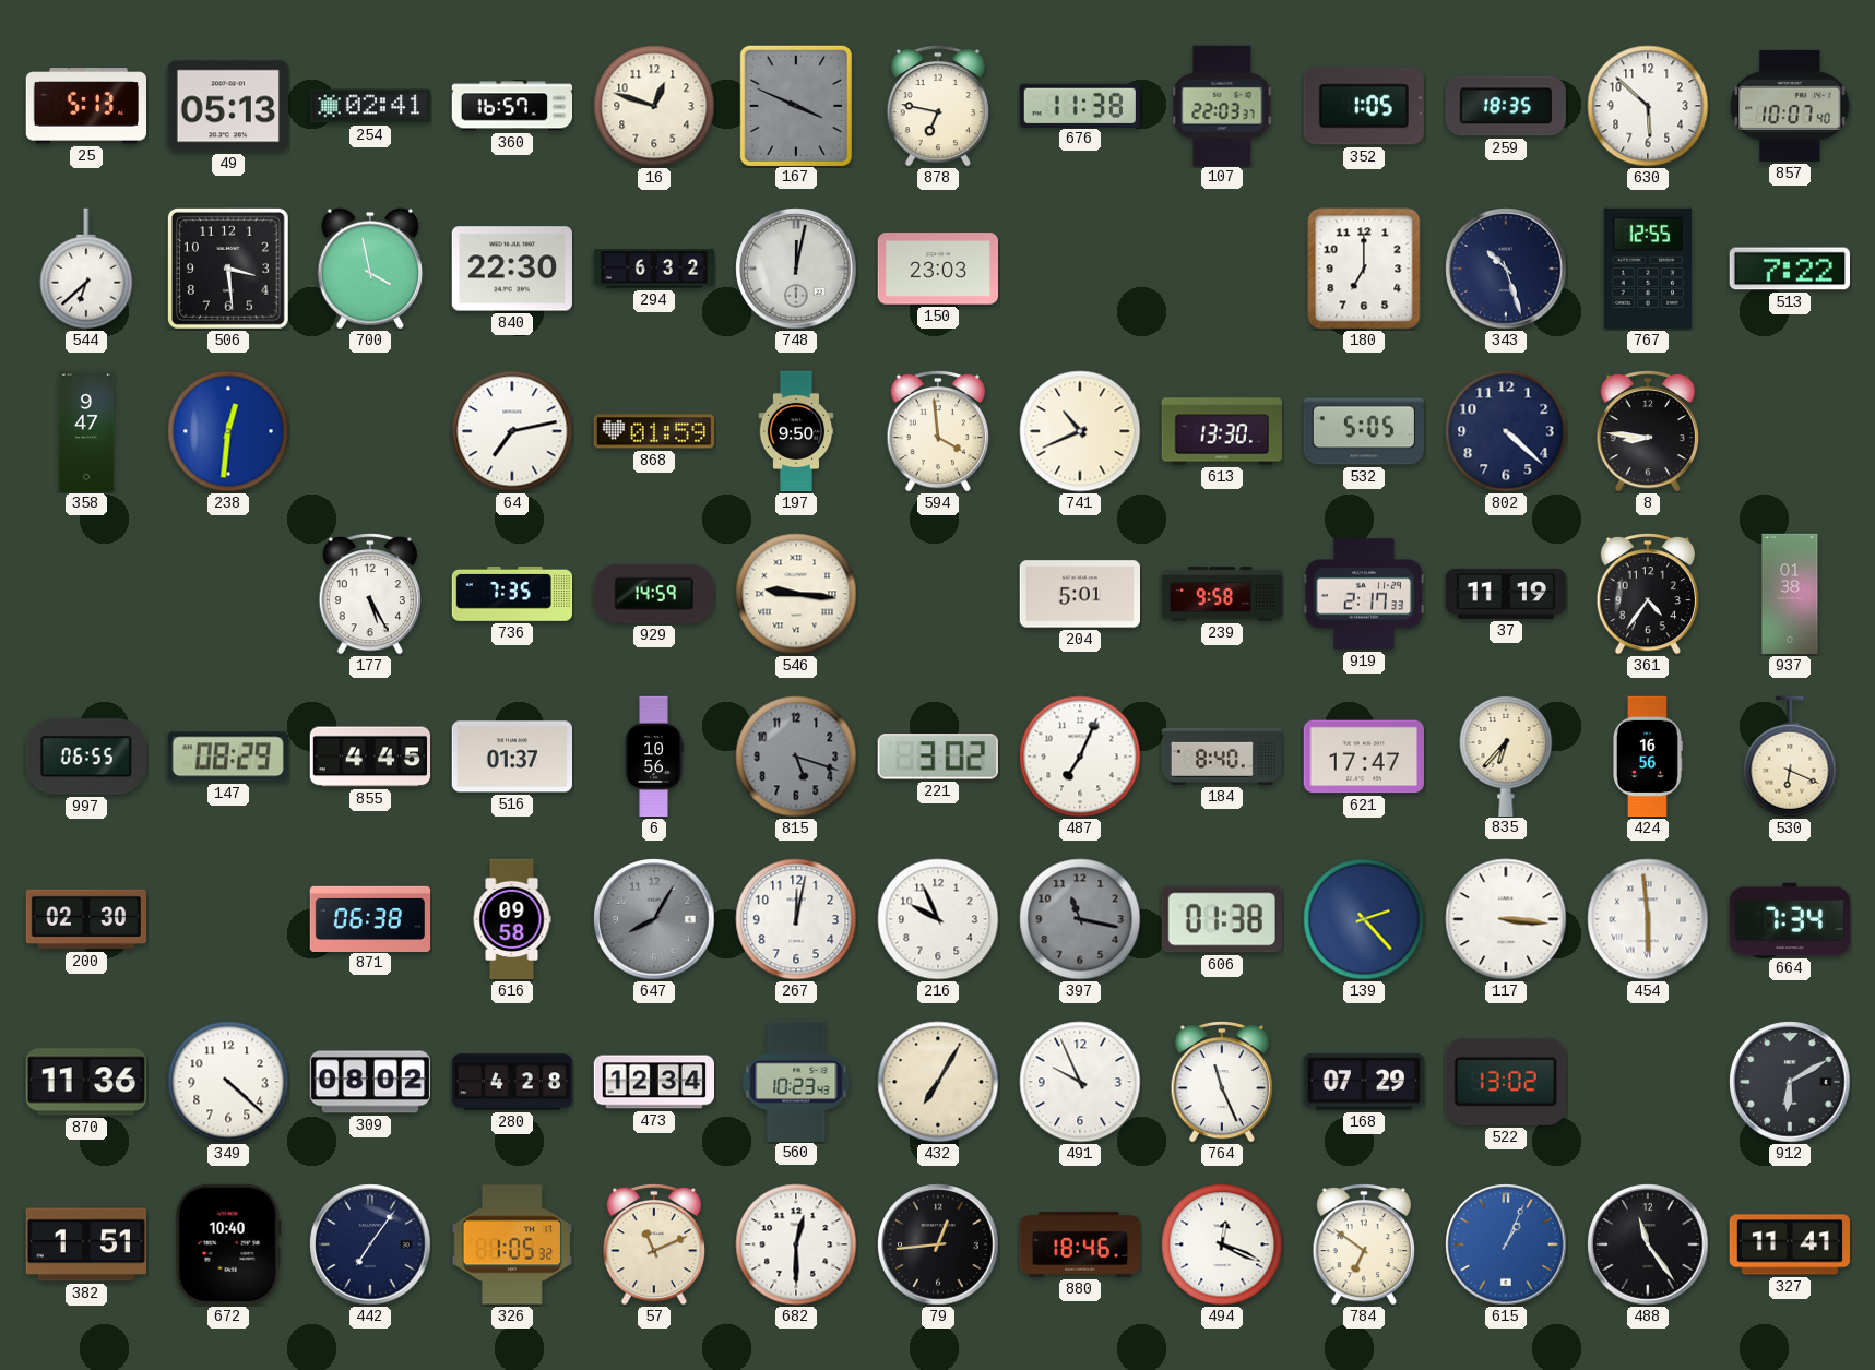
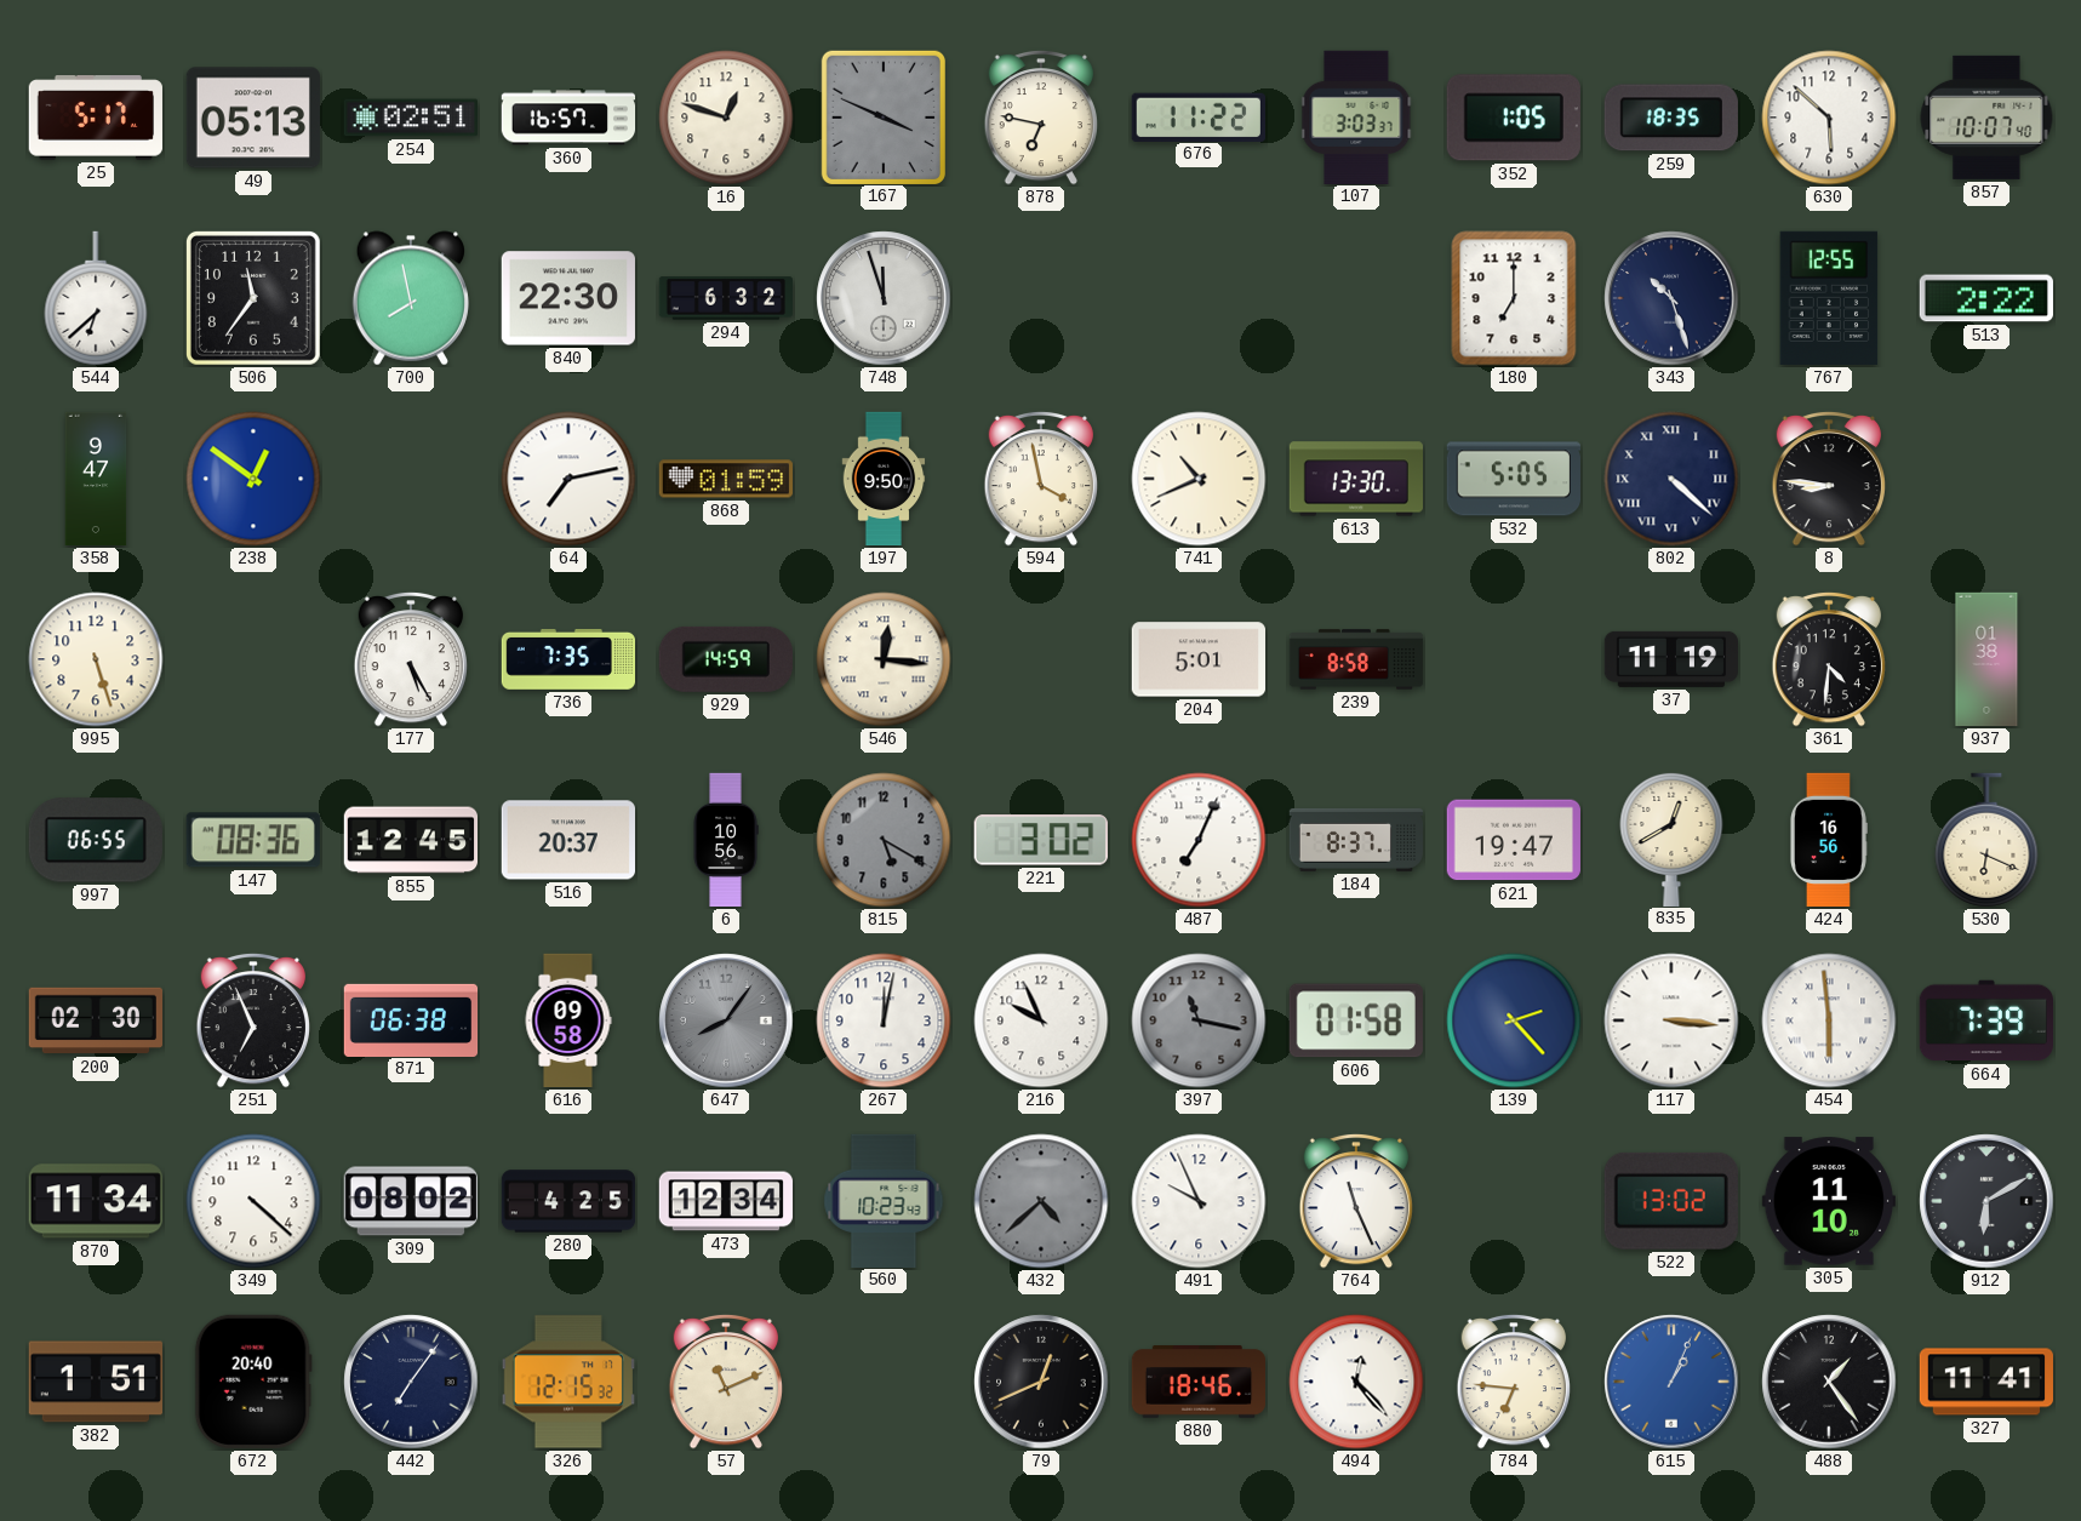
25: 5:13 -> 5:17
254: 02:41 -> 02:51
676: 11:38 -> 11:22
107: 22:03 -> 3:03
506: 3:29 -> 11:36
700: 3:58 -> 7:58
748: 12:02 -> 11:57
150: 23:03 -> none
513: 7:22 -> 2:22
238: 12:31 -> 12:51
594: 3:59 -> 3:58
802 numerals: Arabic -> Roman
995: none -> 5:27
546: 9:16 -> 12:16
239: 9:58 -> 8:58
919: 2:17 -> none
361: 4:36 -> 4:31
147: 08:29 -> 08:36
855: 4:45 -> 12:45
516: 01:37 -> 20:37
815: 5:18 -> 5:20
184: 8:40 -> 8:37
621: 17:47 -> 19:47
835: 6:37 -> 12:40
251: none -> 6:56
647: 8:05 -> 8:06
606: 01:38 -> 01:58
664: 7:34 -> 7:39
870: 11:36 -> 11:34
280: 4:28 -> 4:25
432: 7:05 -> 4:38
432 dial: cream -> grey
168: 07:29 -> none
305: none -> 11:10
672: 10:40 -> 20:40
326: 1:05 -> 12:15
682: 12:30 -> none
79: 12:44 -> 12:41
494: 12:19 -> 12:23
784: 6:51 -> 6:46
488: 11:24 -> 1:24
